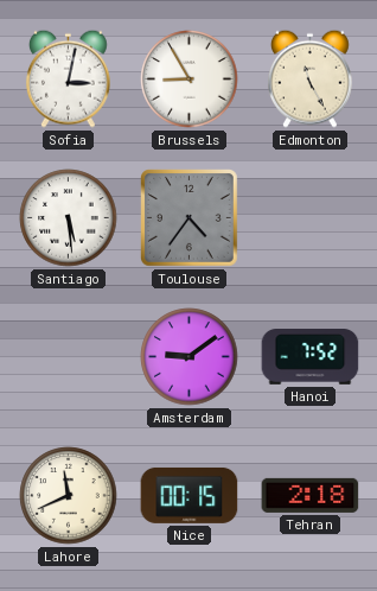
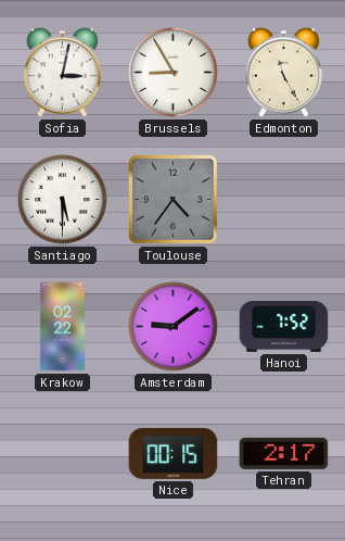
Santiago: 5:29 -> 5:30
Krakow: none -> 02:22
Lahore: 11:41 -> none
Tehran: 2:18 -> 2:17
